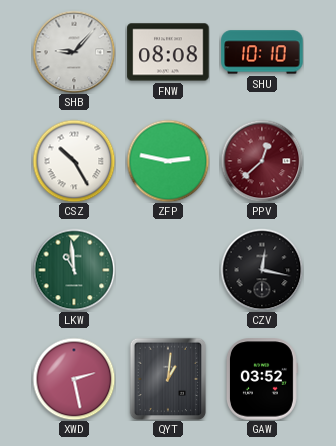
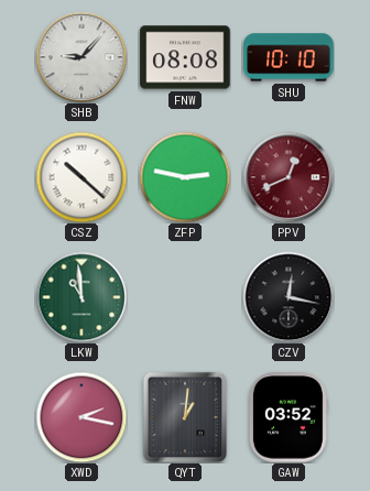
CSZ: 10:25 -> 10:22
PPV: 12:38 -> 12:41
XWD: 2:28 -> 2:17
